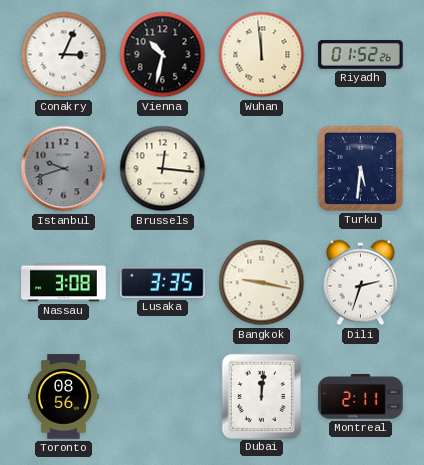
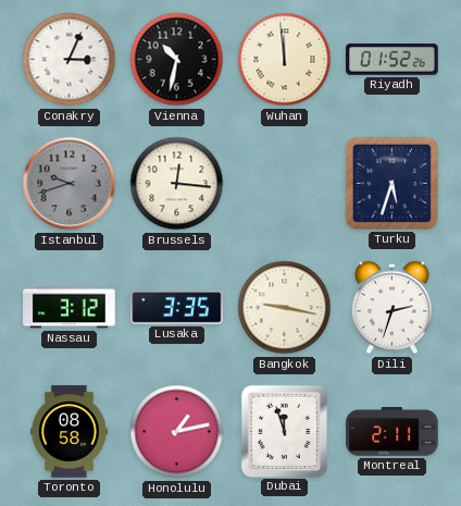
Turku: 5:31 -> 5:33
Nassau: 3:08 -> 3:12
Toronto: 08:56 -> 08:58
Honolulu: none -> 1:13
Dubai: 12:01 -> 11:57
